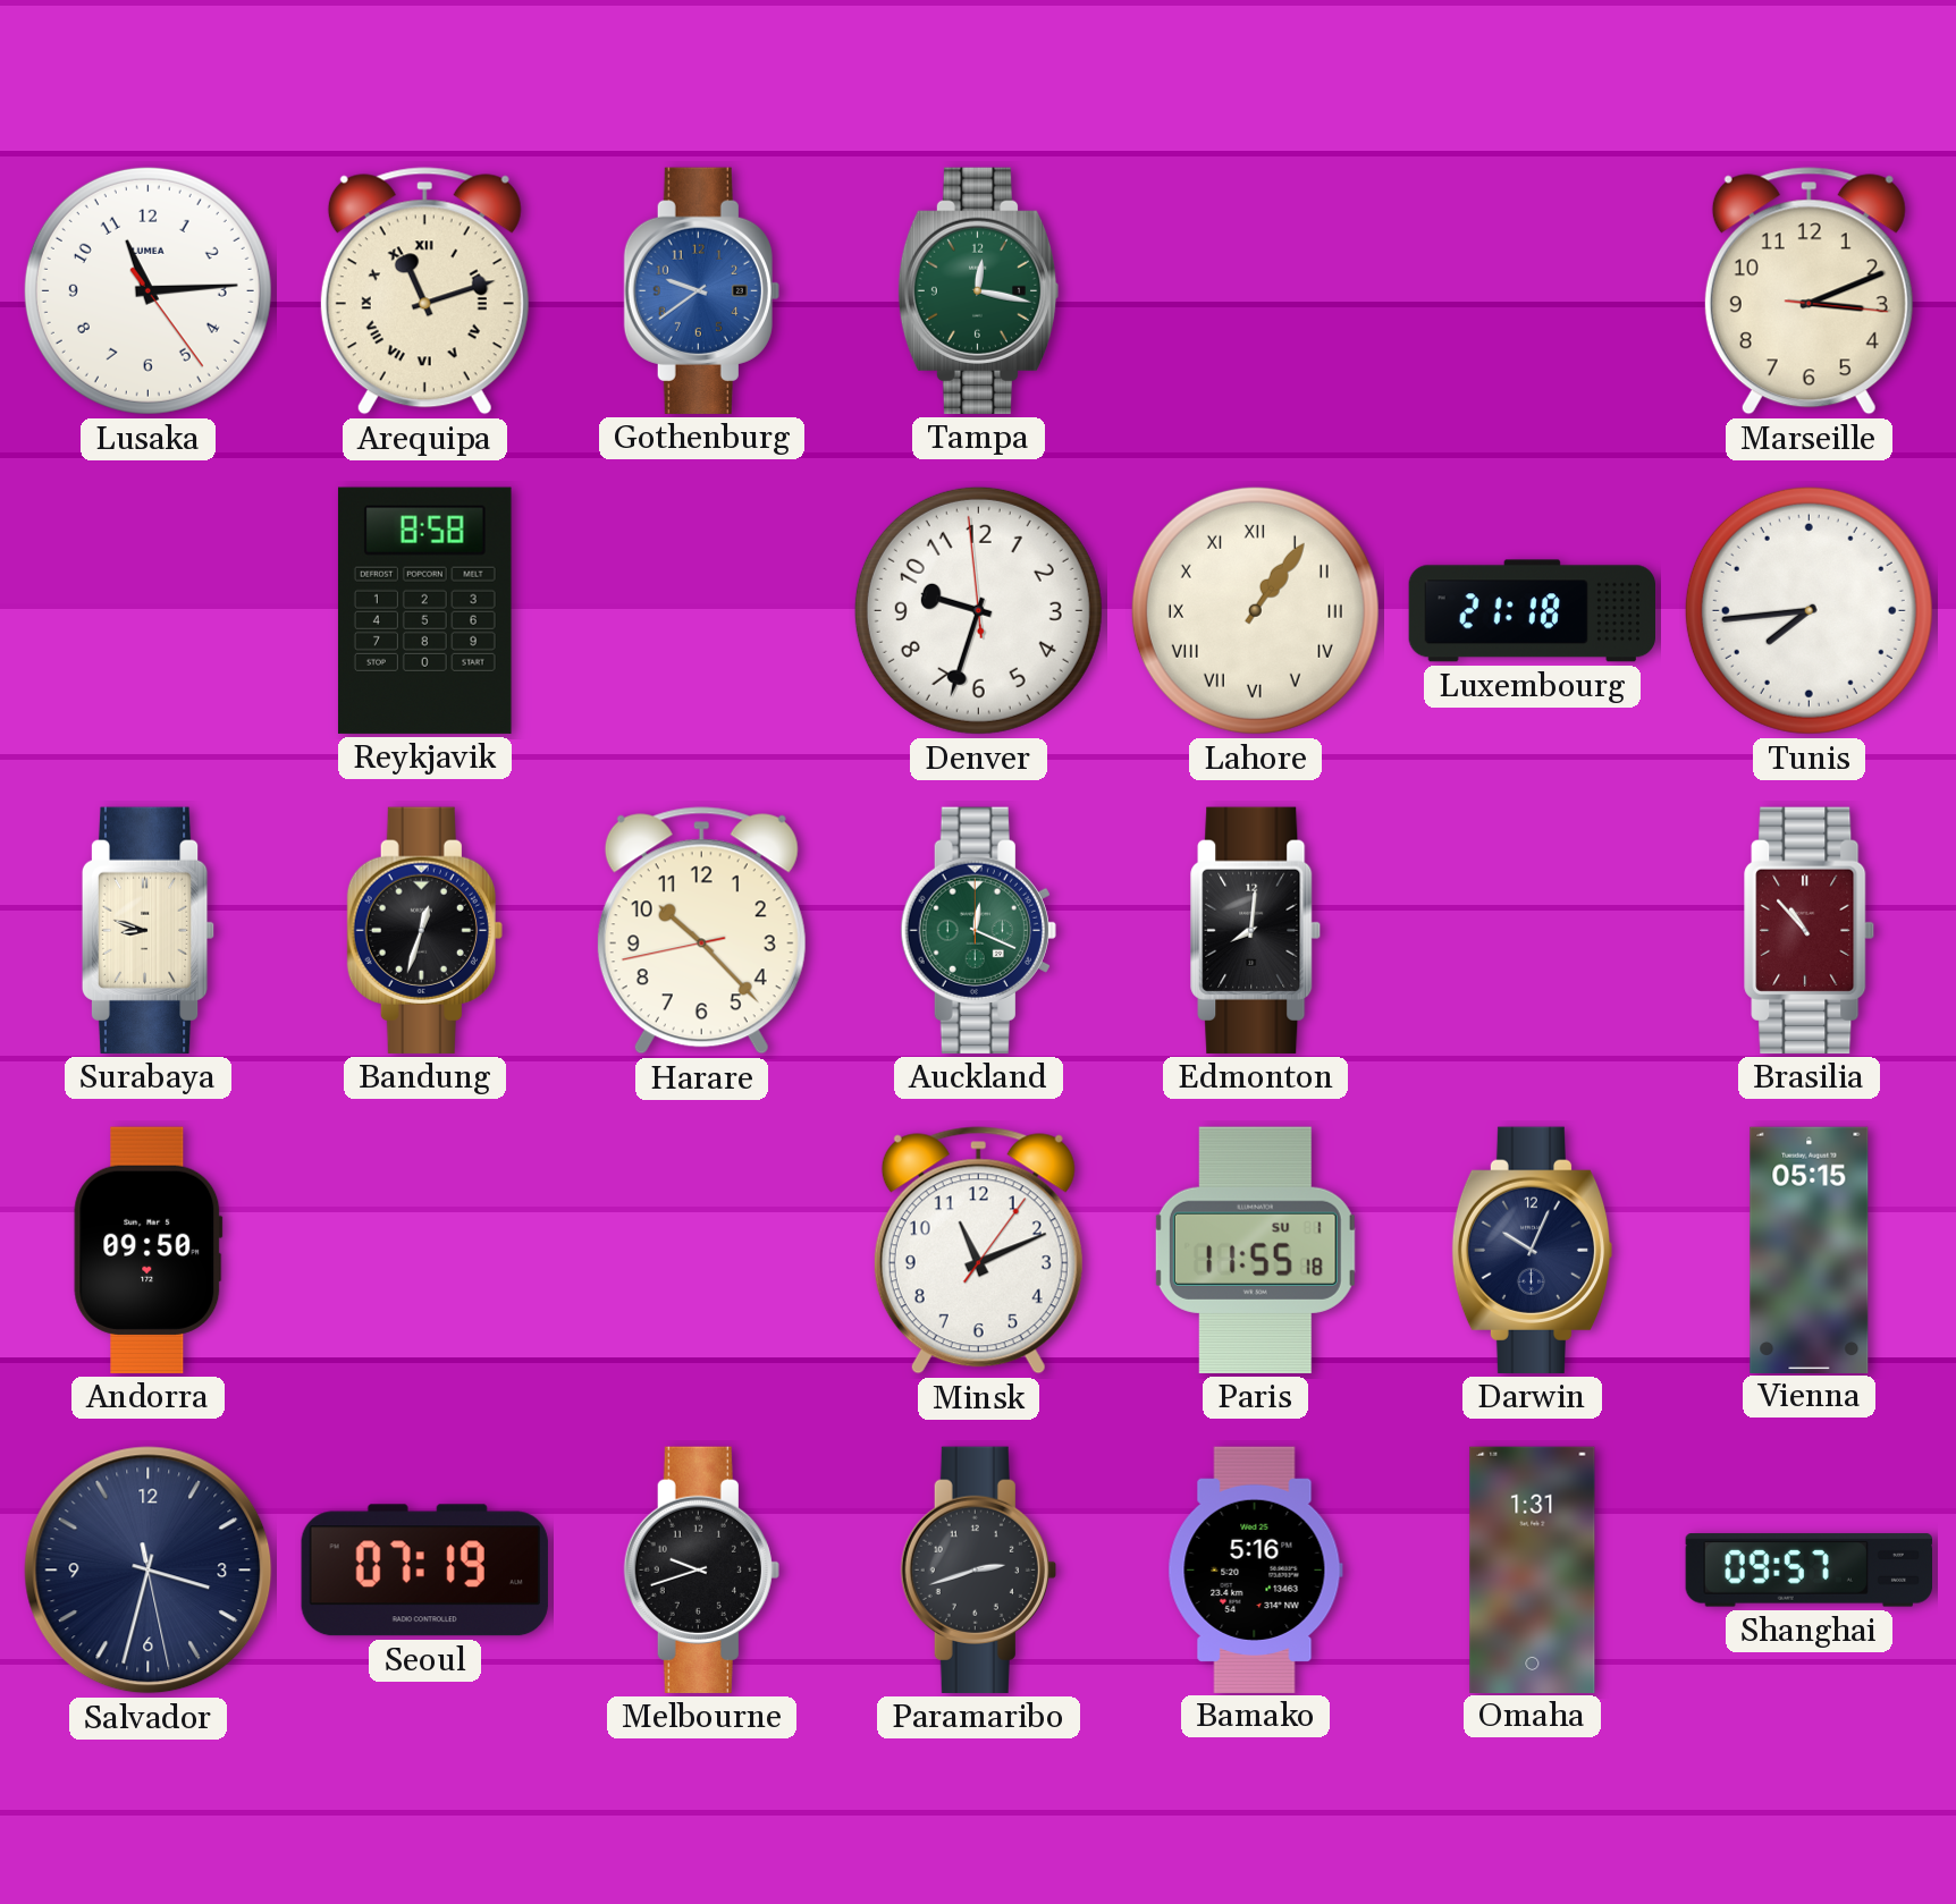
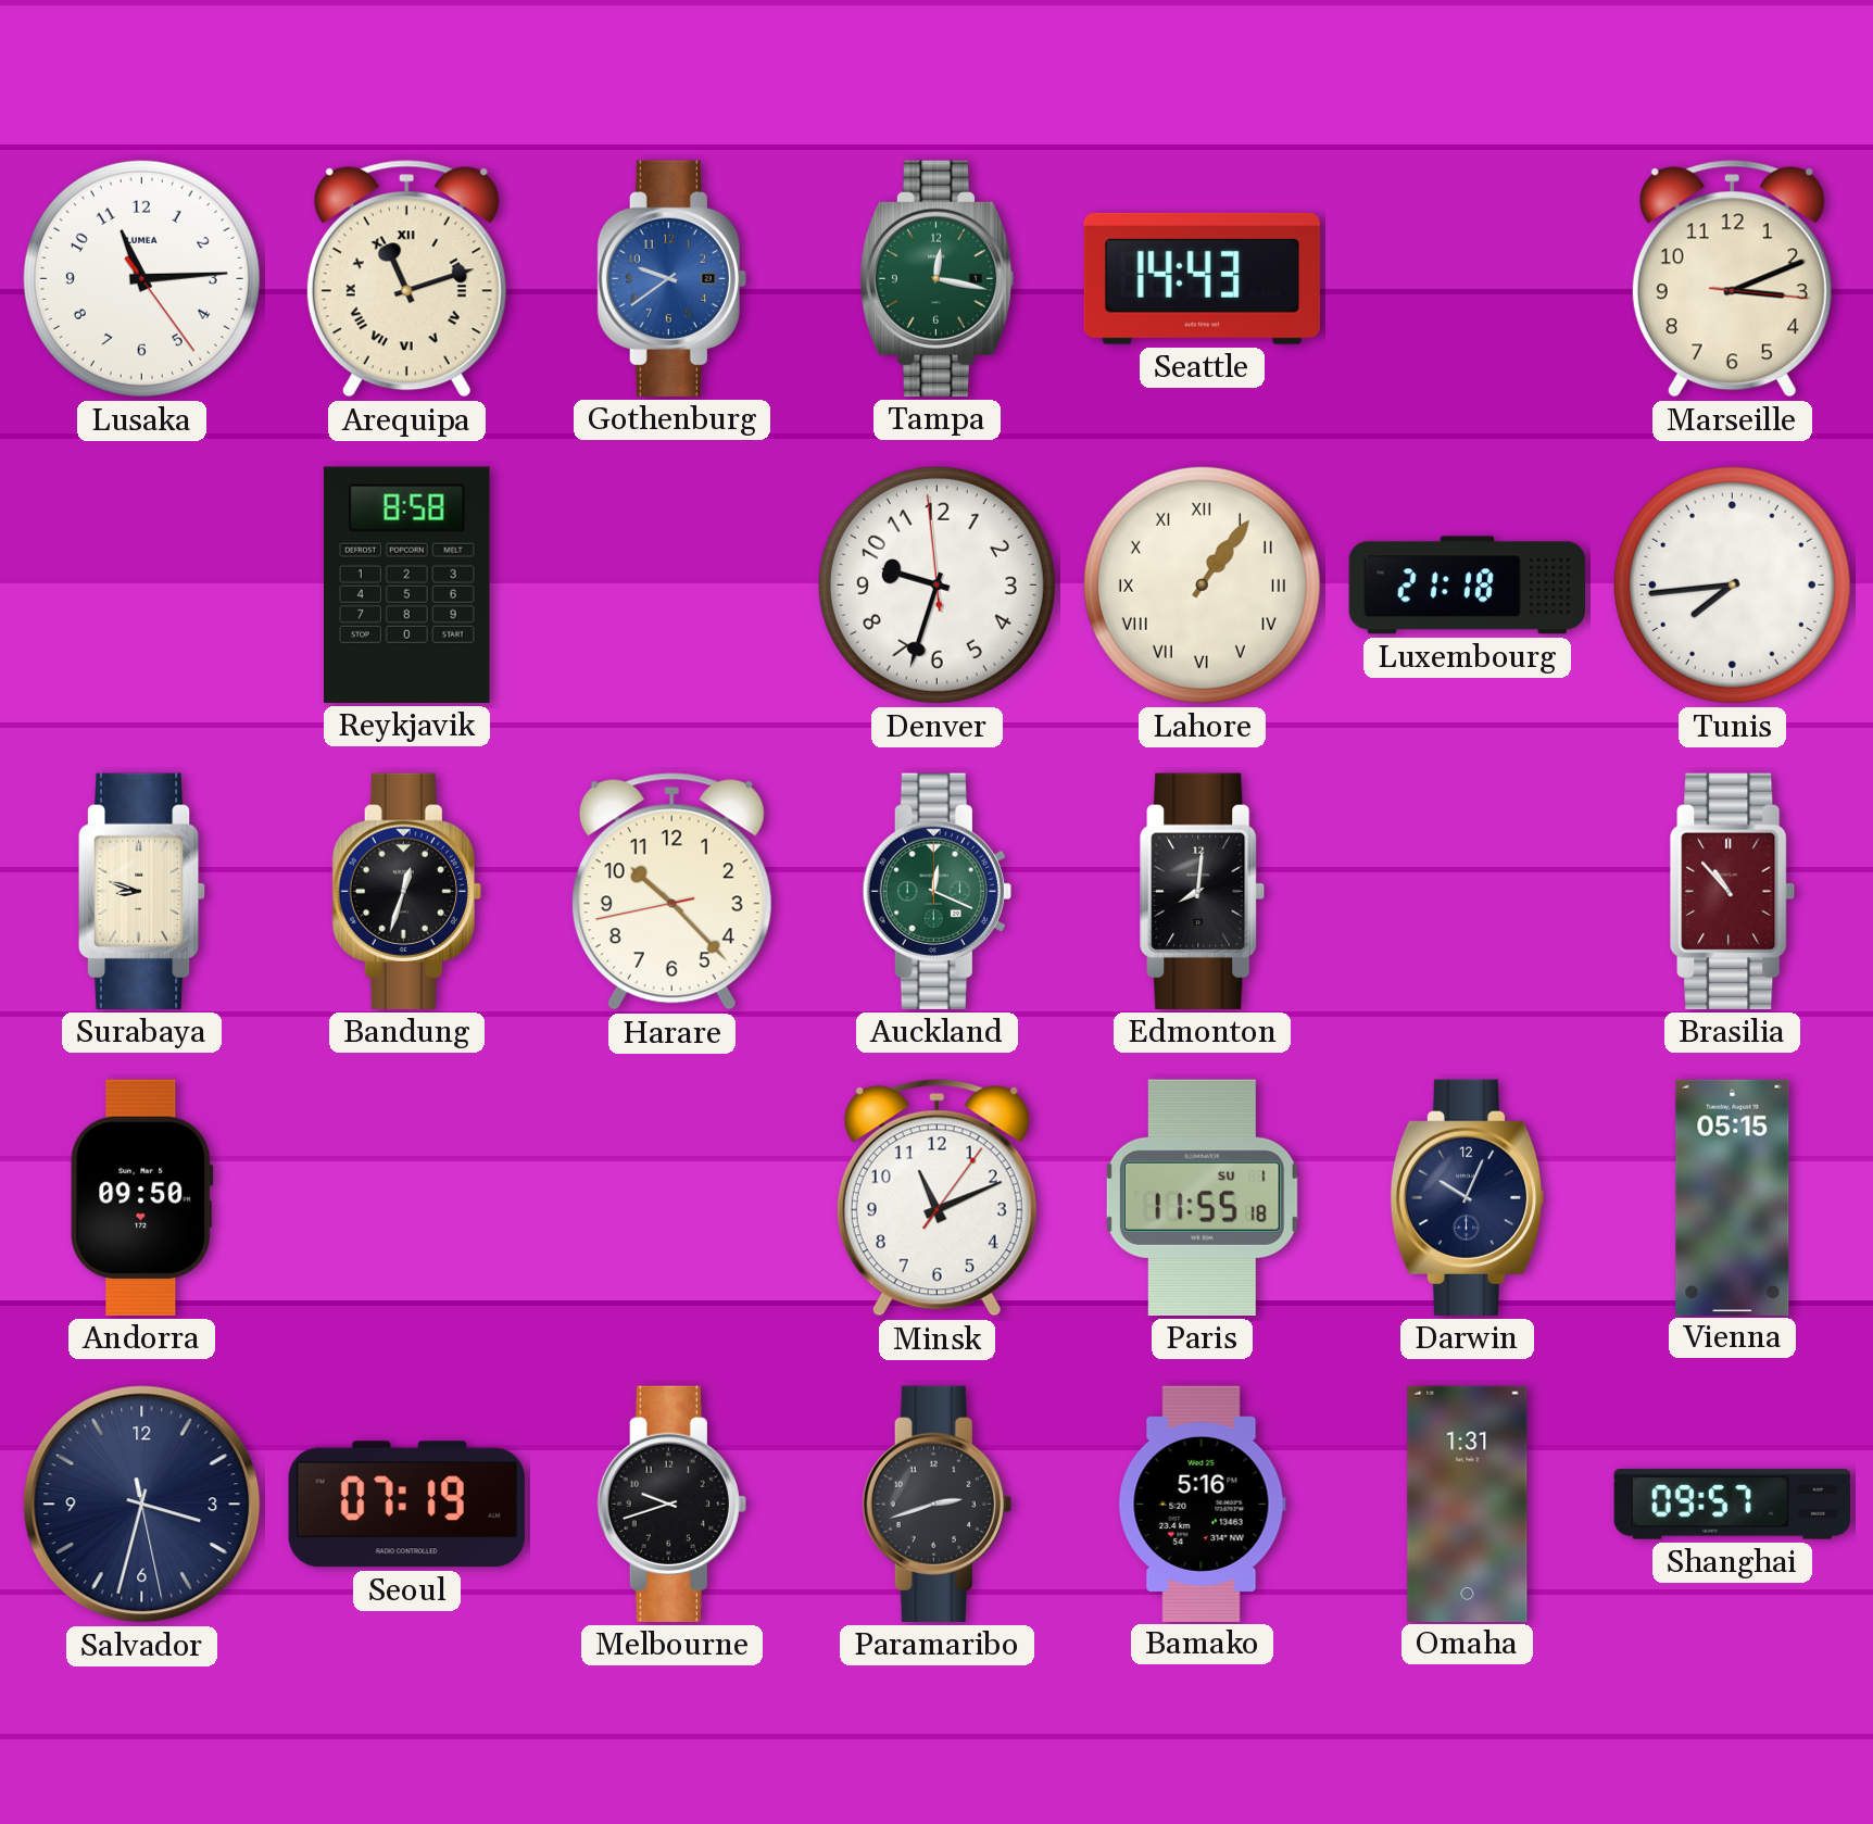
Seattle: none -> 14:43
